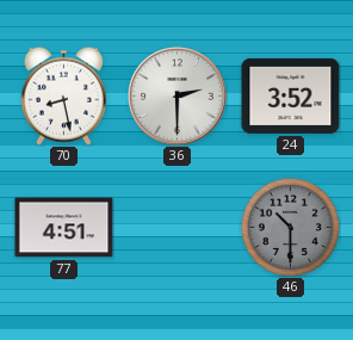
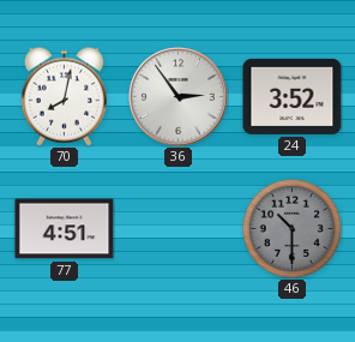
70: 8:28 -> 8:02
36: 2:30 -> 2:54
